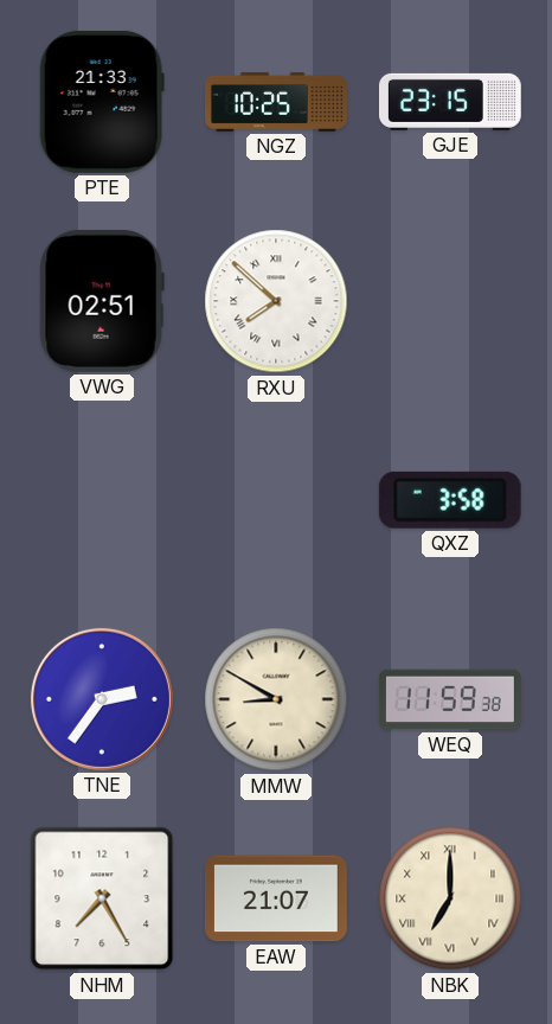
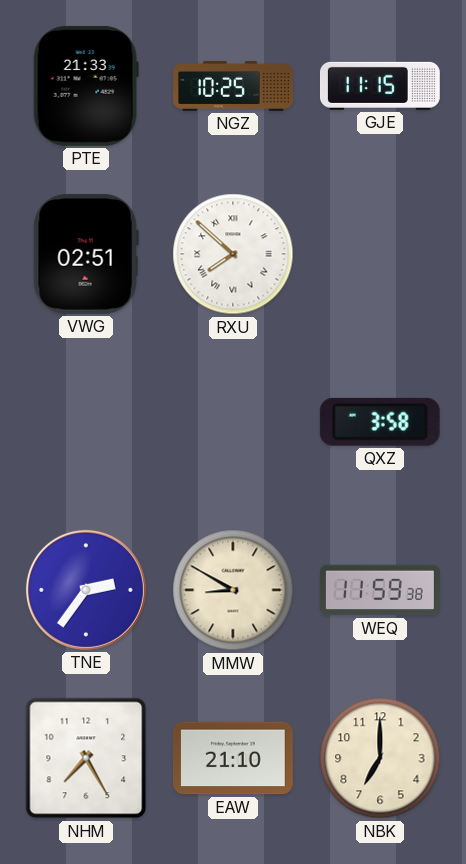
GJE: 23:15 -> 11:15
EAW: 21:07 -> 21:10
NBK numerals: Roman -> Arabic
